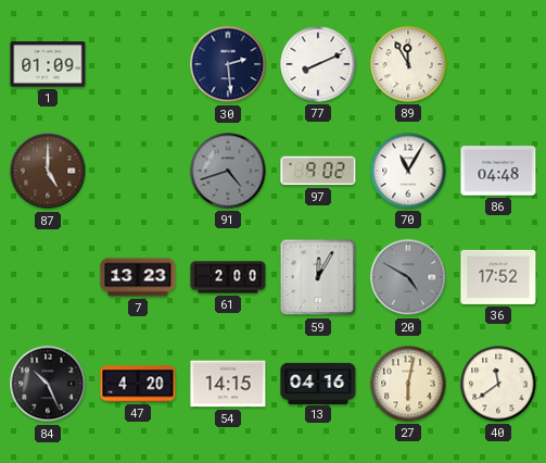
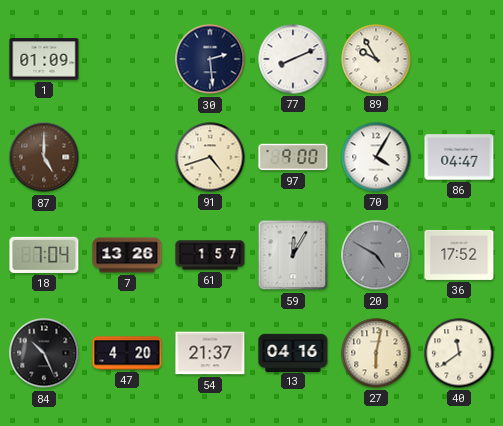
89: 11:55 -> 9:55
91 dial: grey -> cream
97: 9:02 -> 9:00
70: 11:05 -> 4:05
86: 04:48 -> 04:47
18: none -> 7:04
7: 13:23 -> 13:26
61: 2:00 -> 1:57
54: 14:15 -> 21:37
